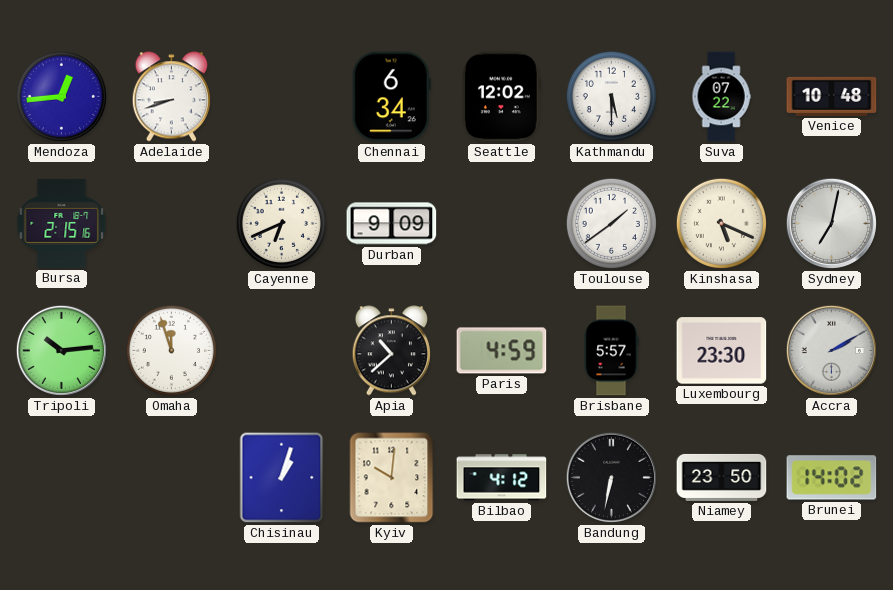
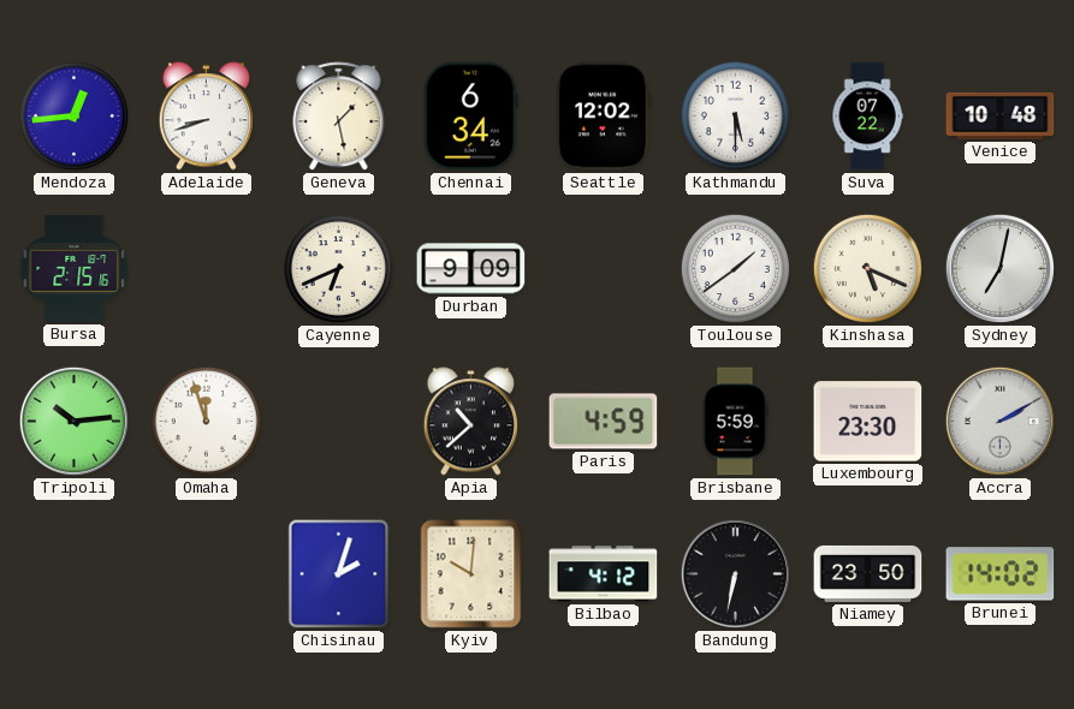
Geneva: none -> 1:28
Brisbane: 5:57 -> 5:59
Chisinau: 1:03 -> 2:03
